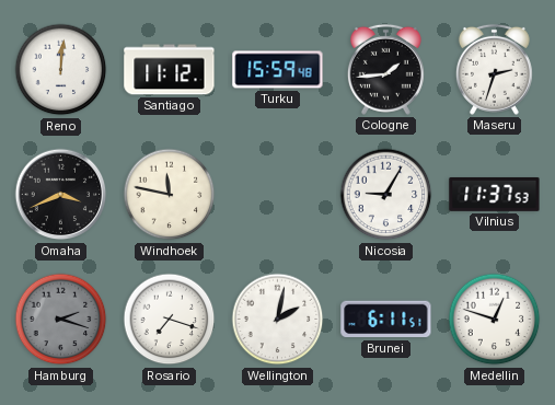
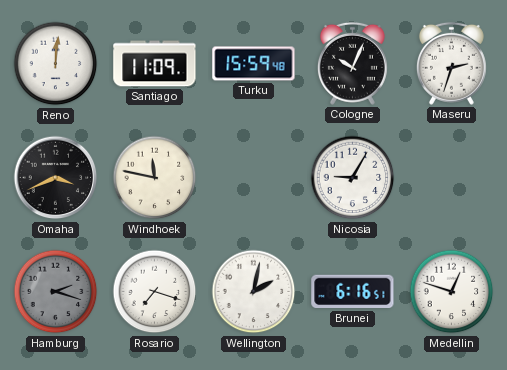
Santiago: 11:12 -> 11:09
Cologne: 1:44 -> 10:04
Vilnius: 11:37 -> none
Brunei: 6:11 -> 6:16
